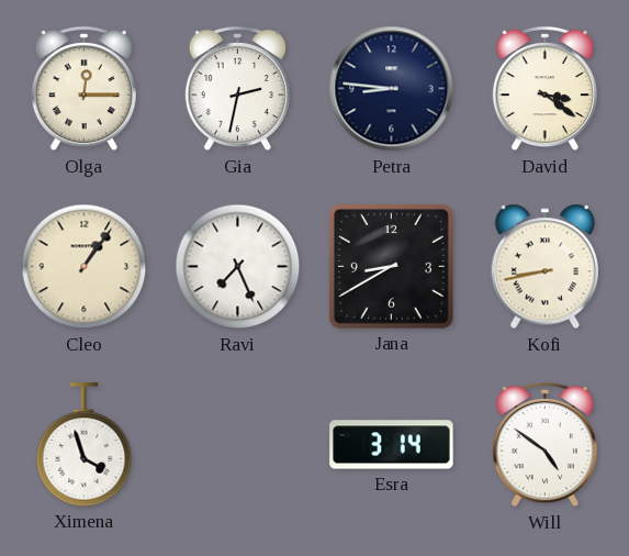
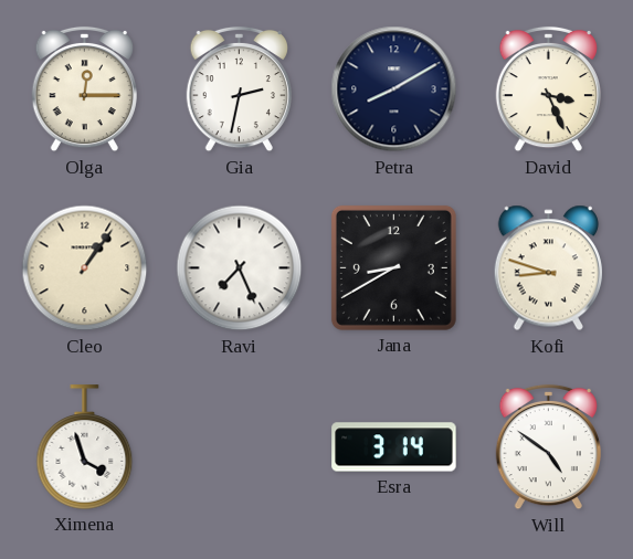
Petra: 8:46 -> 8:10
David: 3:21 -> 3:26
Kofi: 8:43 -> 8:48
